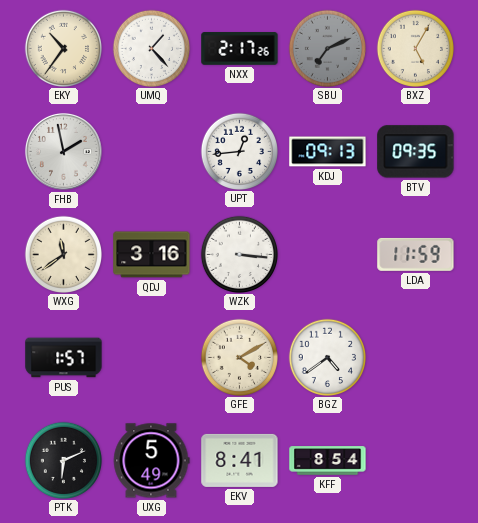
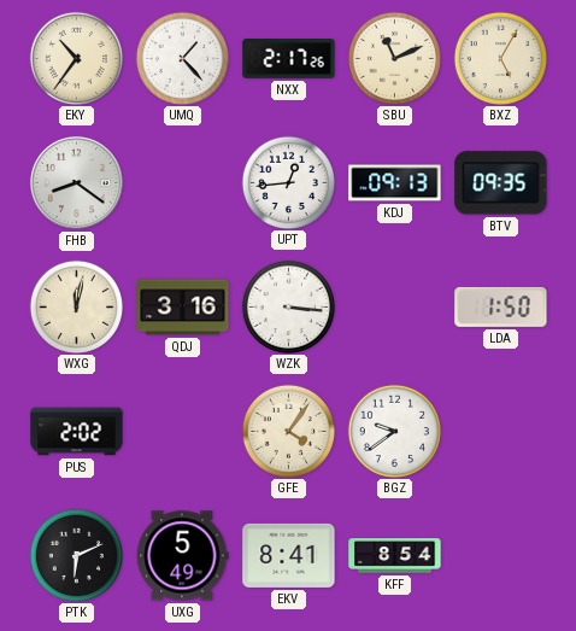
SBU: 7:11 -> 11:11
SBU dial: grey -> cream
FHB: 1:58 -> 8:21
WXG: 11:39 -> 12:02
LDA: 11:59 -> 1:50
PUS: 1:57 -> 2:02
GFE: 4:10 -> 4:06
BGZ: 4:39 -> 9:39
